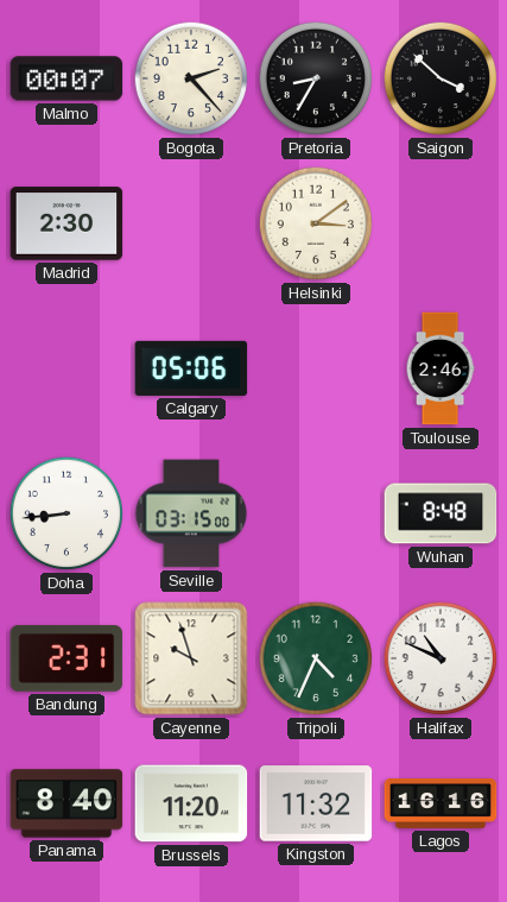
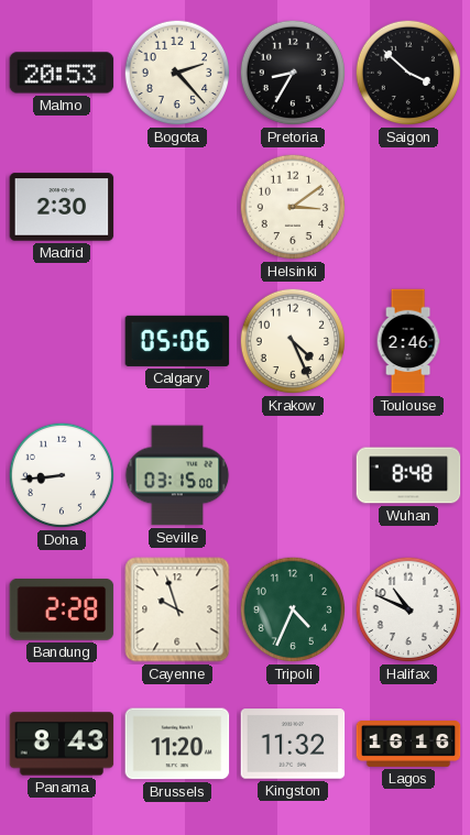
Malmo: 00:07 -> 20:53
Krakow: none -> 4:26
Bandung: 2:31 -> 2:28
Panama: 8:40 -> 8:43
